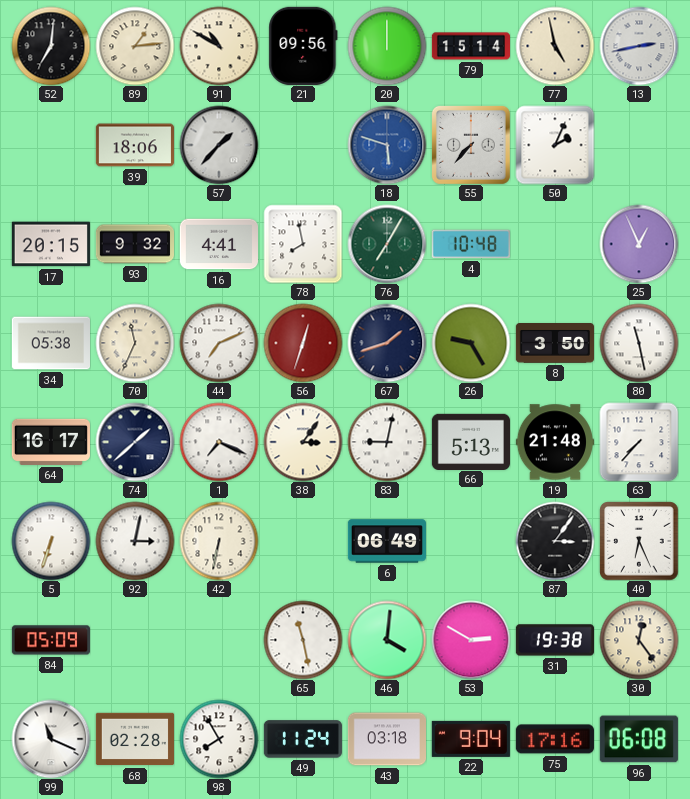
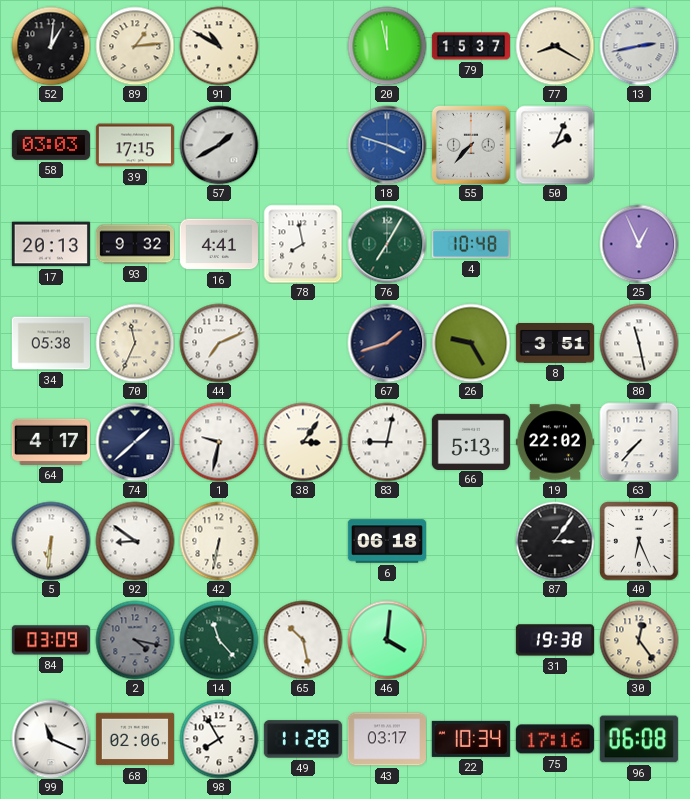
52: 7:01 -> 1:01
21: 09:56 -> none
20: 12:00 -> 11:58
79: 15:14 -> 15:37
77: 4:58 -> 8:20
58: none -> 03:03
39: 18:06 -> 17:15
57: 1:37 -> 1:40
18: 5:48 -> 3:48
17: 20:15 -> 20:13
56: 12:33 -> none
8: 3:50 -> 3:51
64: 16:17 -> 4:17
1: 7:19 -> 9:32
19: 21:48 -> 22:02
5: 6:33 -> 6:31
92: 3:02 -> 8:51
6: 06:49 -> 06:18
84: 05:09 -> 03:09
2: none -> 4:17
14: none -> 11:23
65: 11:28 -> 10:28
53: 2:50 -> none
68: 02:28 -> 02:06
49: 11:24 -> 11:28
43: 03:18 -> 03:17
22: 9:04 -> 10:34
